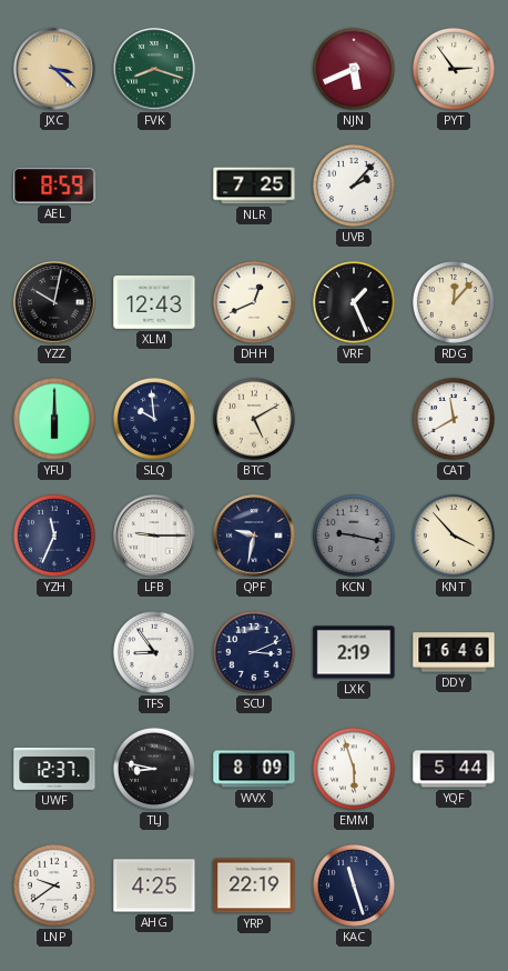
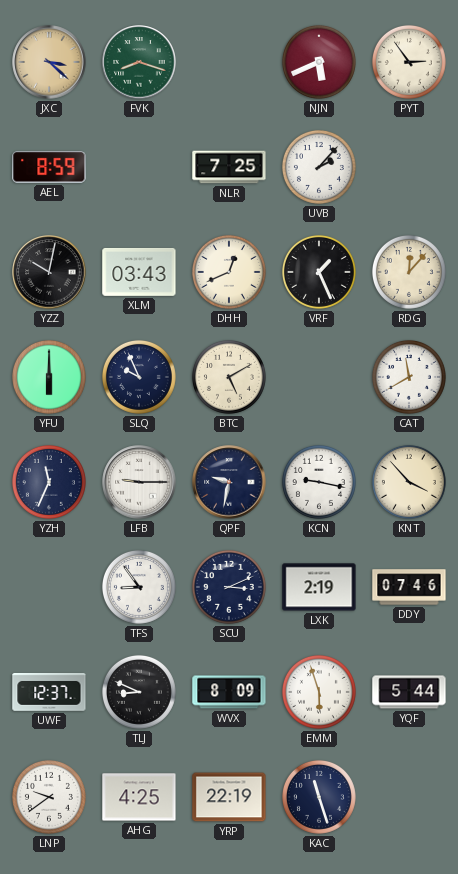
XLM: 12:43 -> 03:43
SLQ: 9:59 -> 9:56
KCN dial: grey -> white
DDY: 16:46 -> 07:46
TLJ: 8:47 -> 8:49
